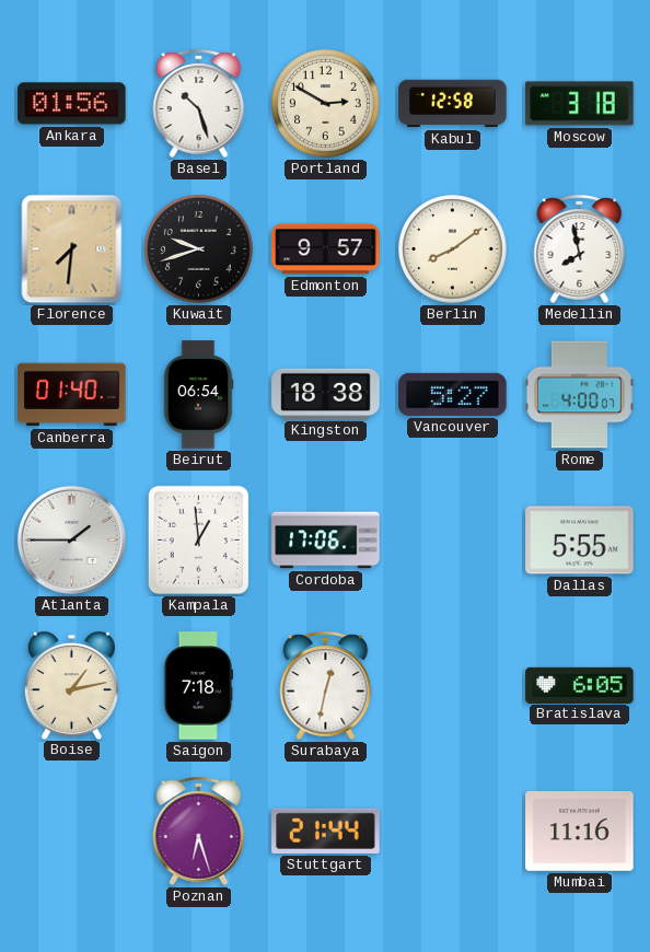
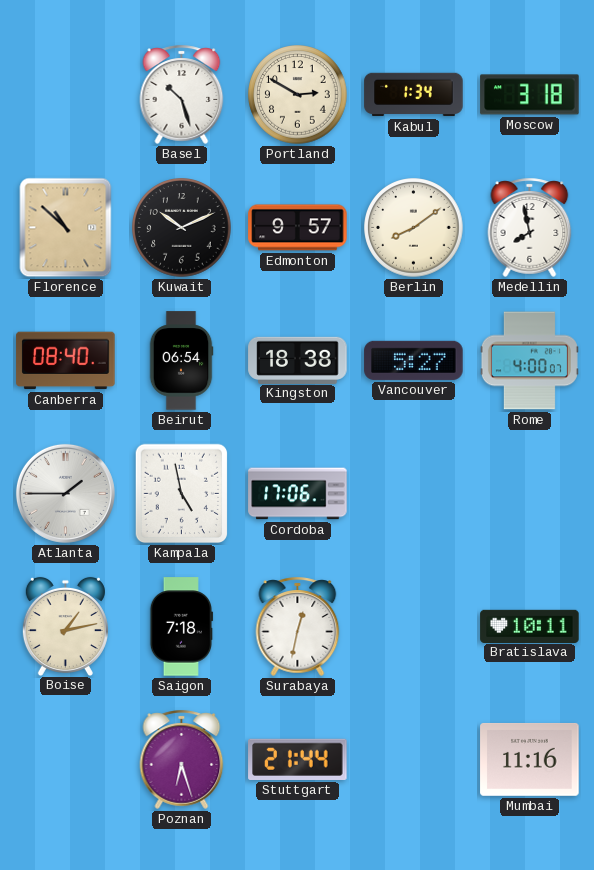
Ankara: 01:56 -> none
Kabul: 12:58 -> 1:34
Florence: 7:31 -> 10:52
Kuwait: 9:42 -> 10:11
Canberra: 01:40 -> 08:40
Kampala: 12:59 -> 4:58
Dallas: 5:55 -> none
Bratislava: 6:05 -> 10:11
